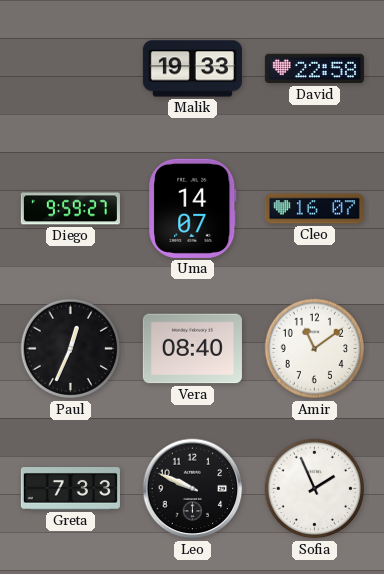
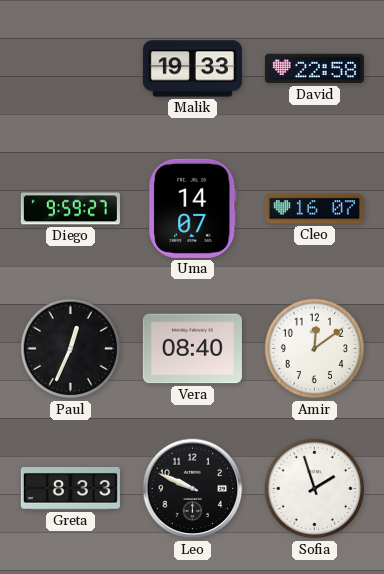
Amir: 11:09 -> 12:09
Greta: 7:33 -> 8:33
Sofia: 1:56 -> 1:57
